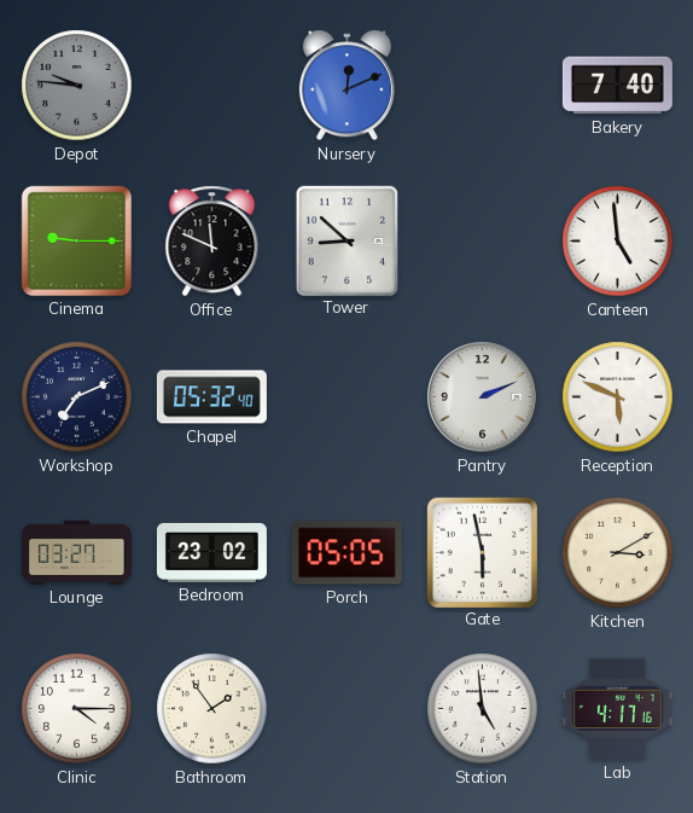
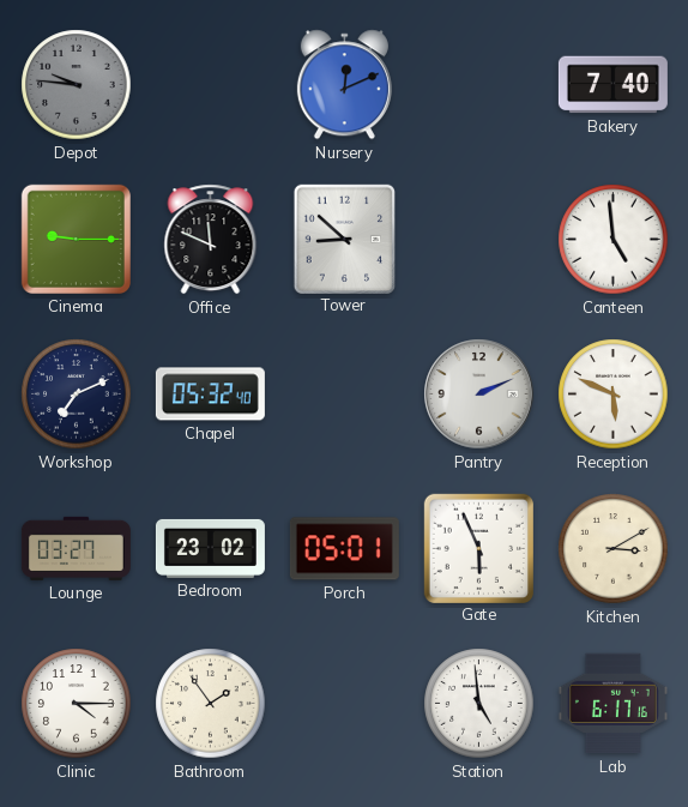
Porch: 05:05 -> 05:01
Gate: 5:58 -> 5:56
Lab: 4:17 -> 6:17
